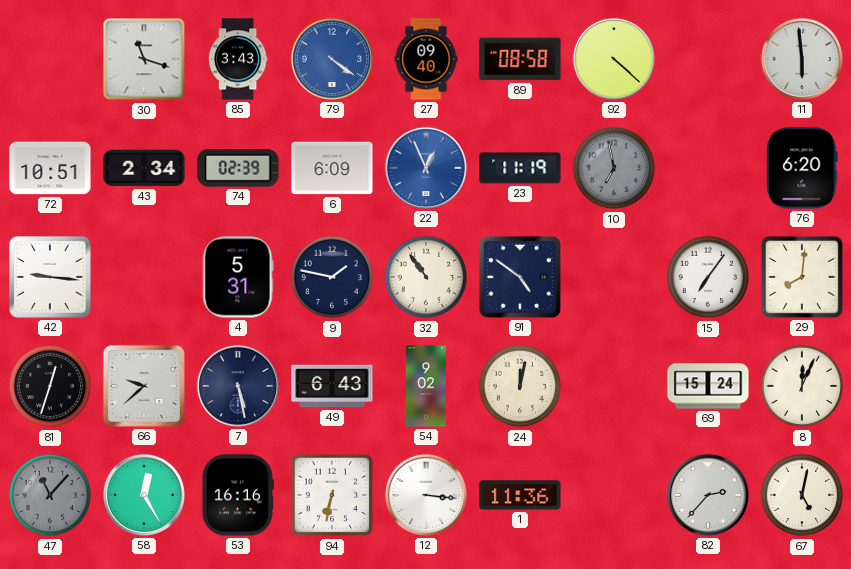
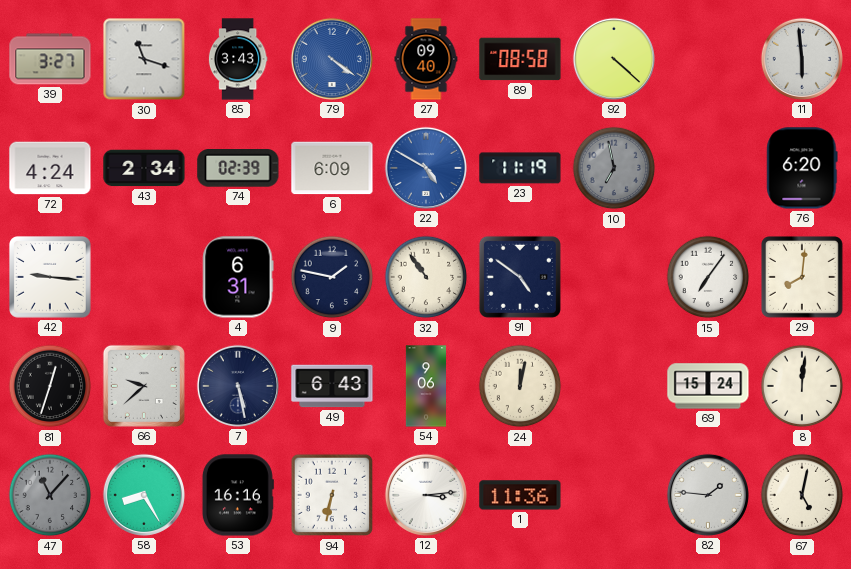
39: none -> 3:27
72: 10:51 -> 4:24
22: 12:56 -> 4:50
4: 5:31 -> 6:31
54: 9:02 -> 9:06
8: 12:04 -> 12:01
58: 12:25 -> 8:25
12: 3:16 -> 3:14
82: 2:37 -> 1:46
